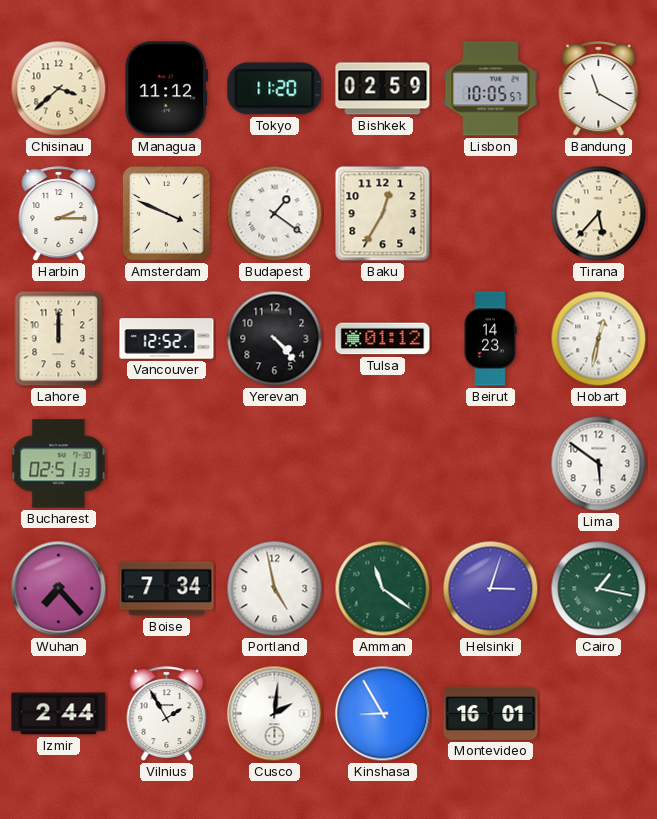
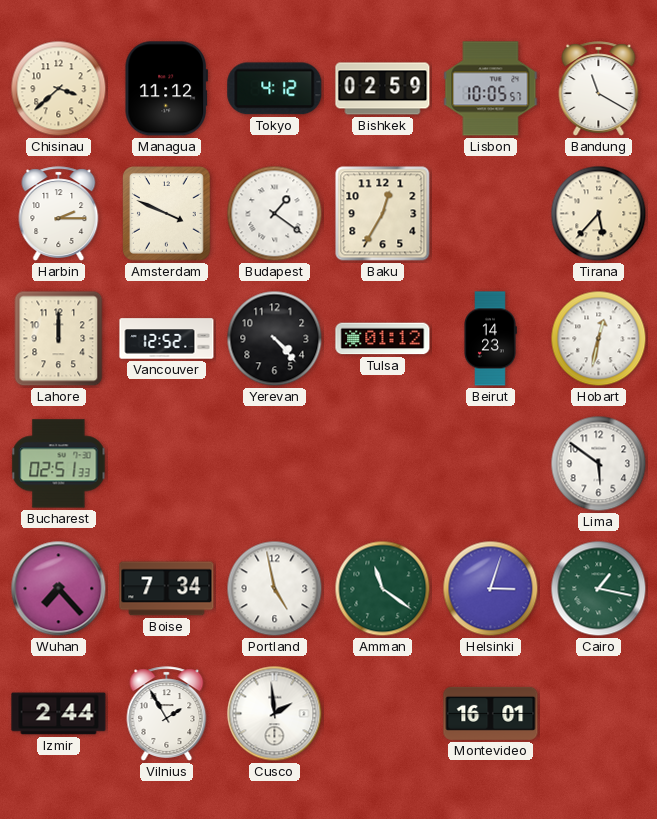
Tokyo: 11:20 -> 4:12
Cusco: 2:01 -> 1:59
Kinshasa: 8:55 -> none
